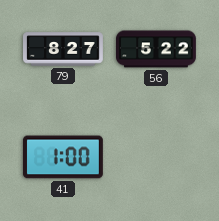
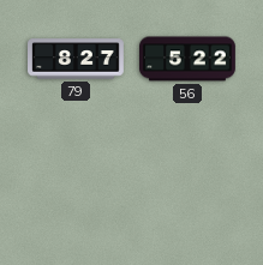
41: 1:00 -> none
